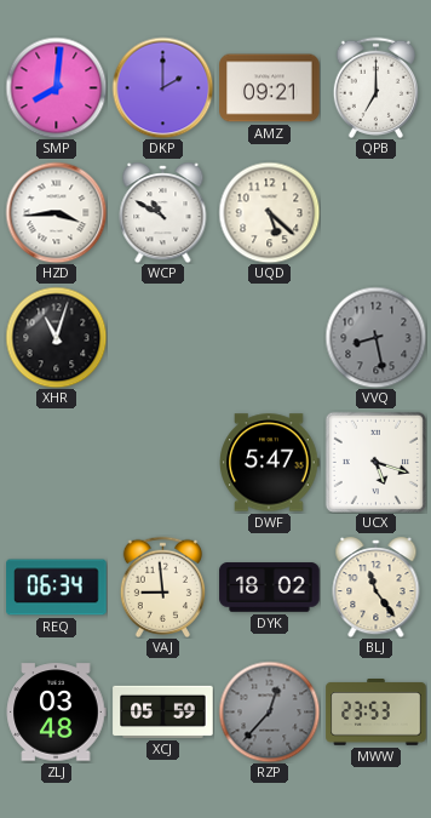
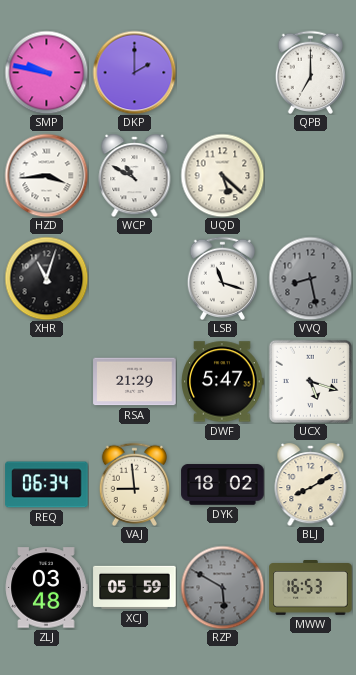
SMP: 8:01 -> 9:47
AMZ: 09:21 -> none
LSB: none -> 11:18
RSA: none -> 21:29
BLJ: 11:24 -> 8:10
RZP: 12:37 -> 5:50
MWW: 23:53 -> 16:53
